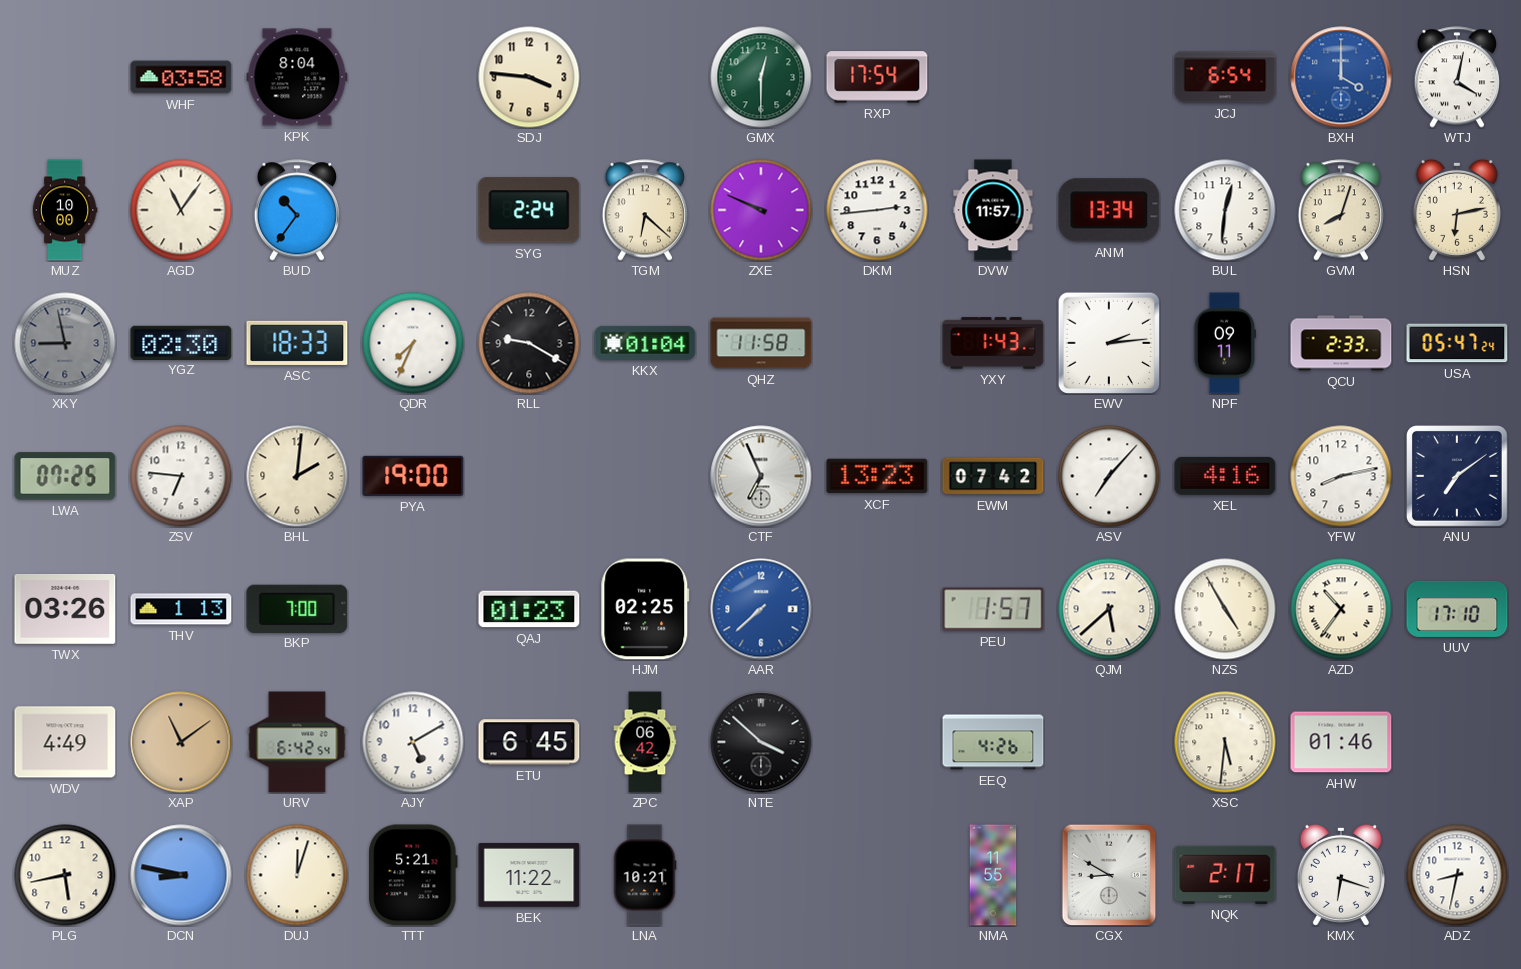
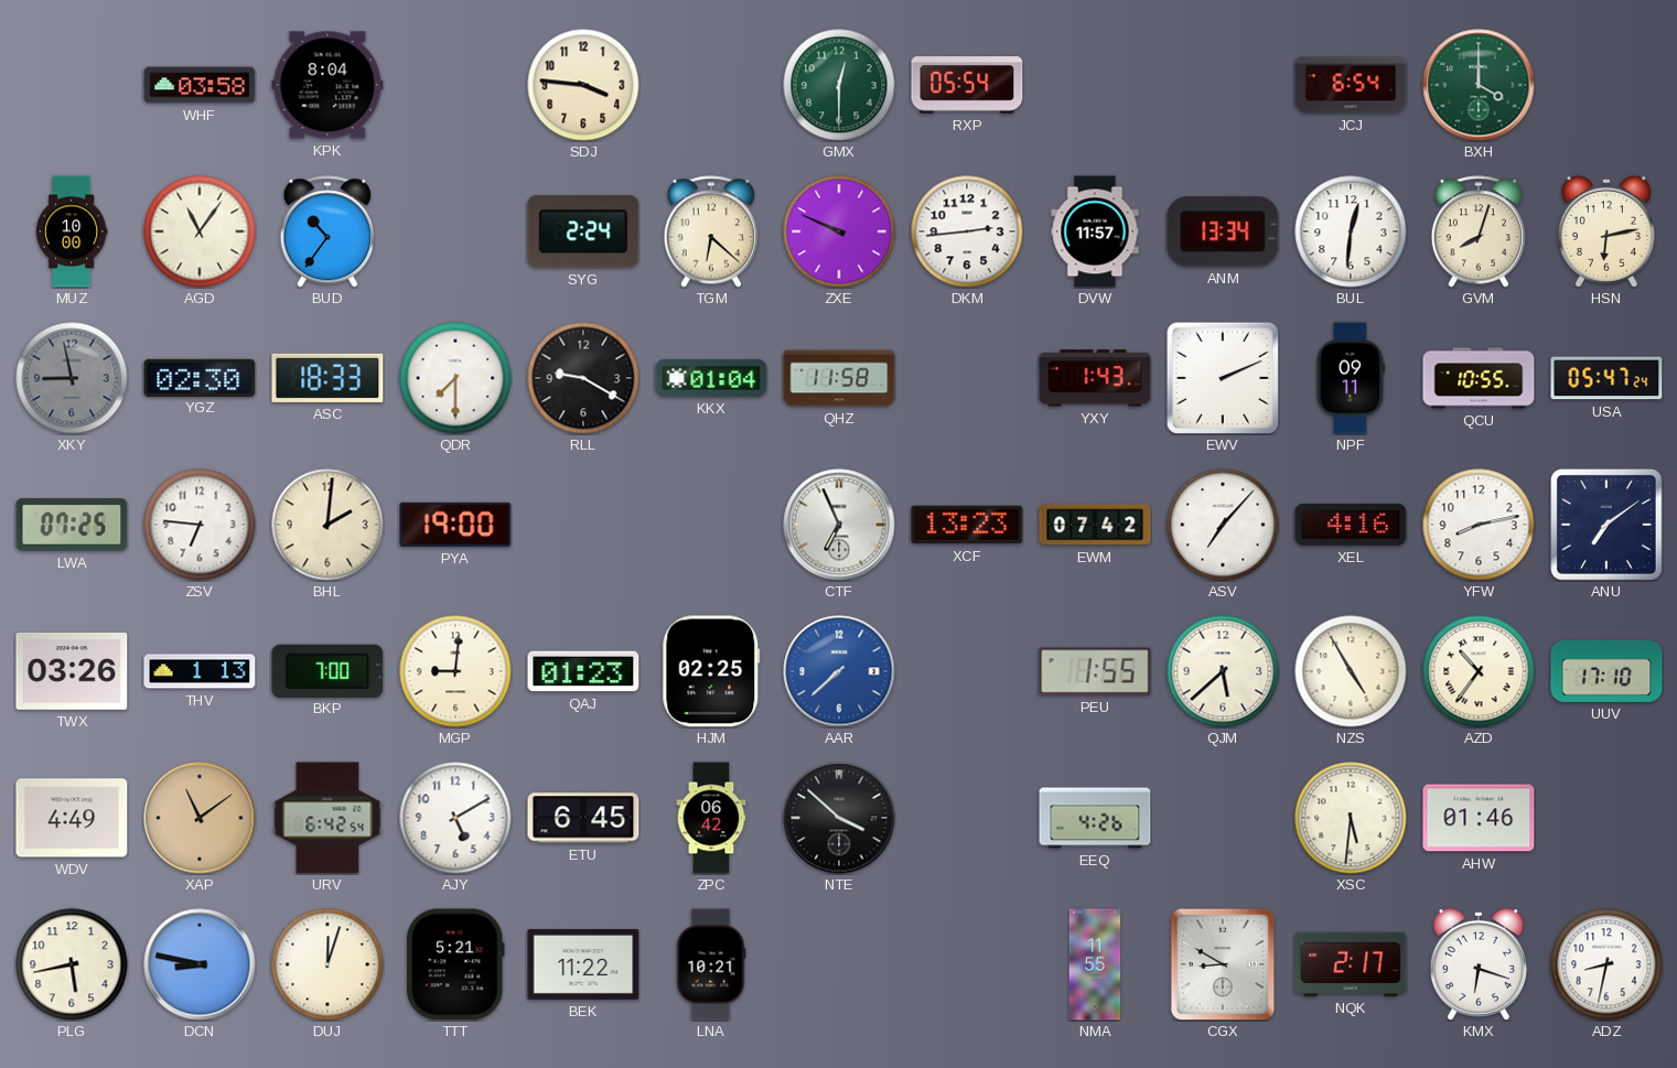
RXP: 17:54 -> 05:54
BXH dial: blue -> green
WTJ: 4:02 -> none
QDR: 7:34 -> 7:30
EWV: 2:14 -> 2:11
QCU: 2:33 -> 10:55
MGP: none -> 9:01
PEU: 1:57 -> 1:55
